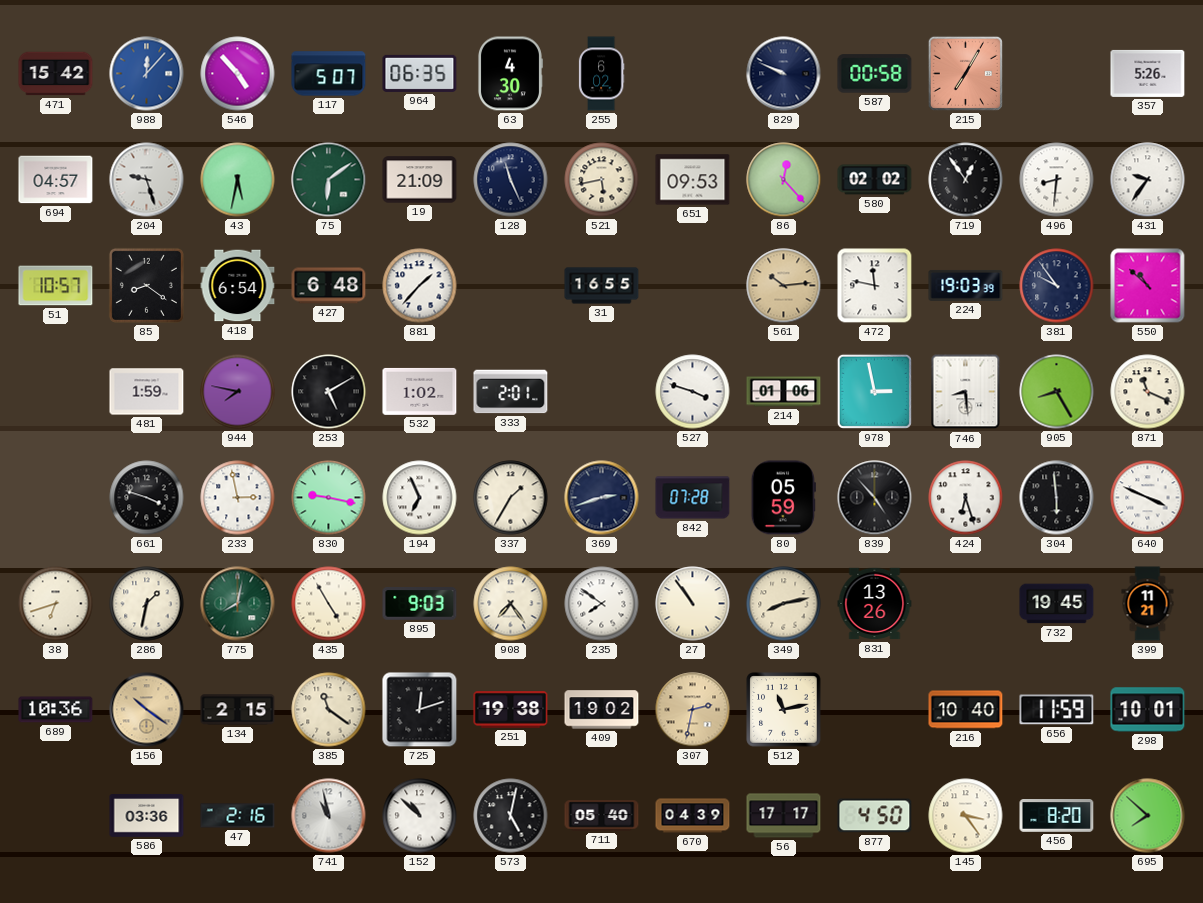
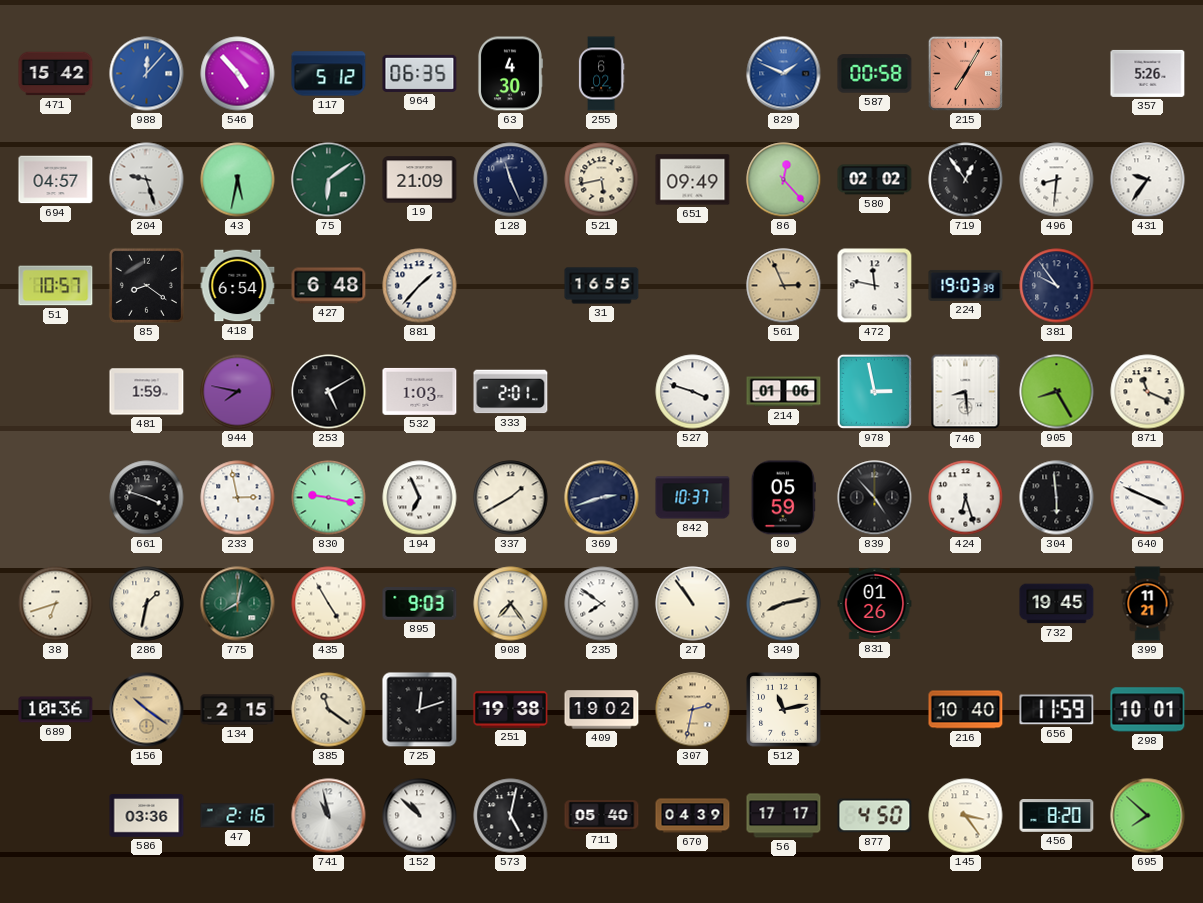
117: 5:07 -> 5:12
829: 9:49 -> 1:49
829 dial: navy -> blue
651: 09:53 -> 09:49
561: 10:14 -> 2:56
550: 10:52 -> none
532: 1:02 -> 1:03
337: 1:35 -> 1:40
842: 07:28 -> 10:37
831: 13:26 -> 01:26
